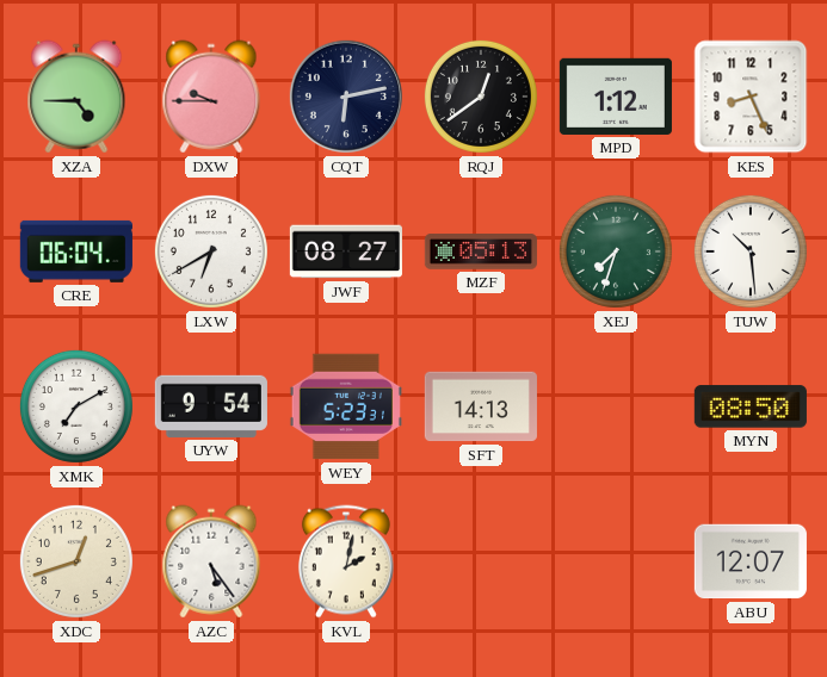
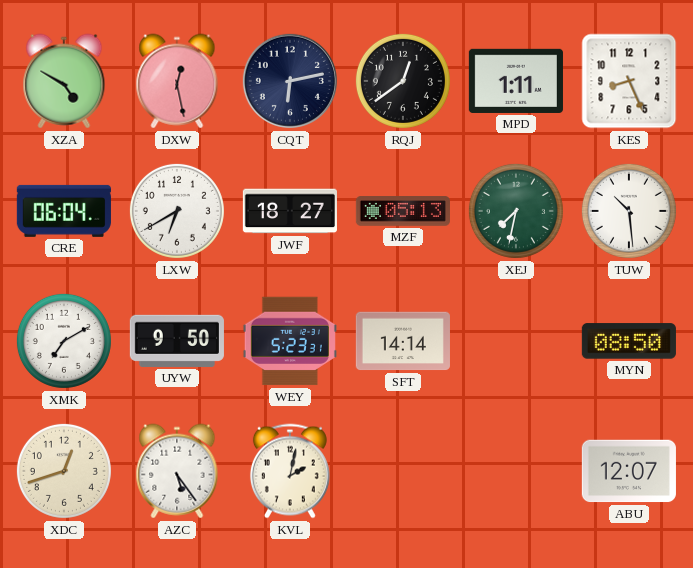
XZA: 4:45 -> 4:50
DXW: 9:45 -> 12:28
MPD: 1:12 -> 1:11
JWF: 08:27 -> 18:27
XEJ: 7:33 -> 7:32
UYW: 9:54 -> 9:50
SFT: 14:13 -> 14:14
